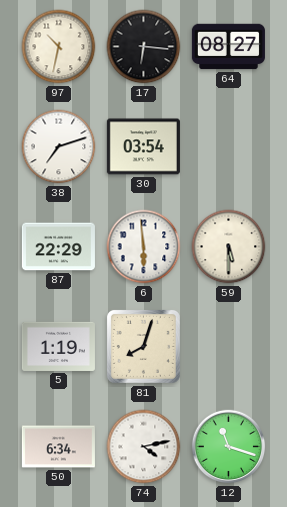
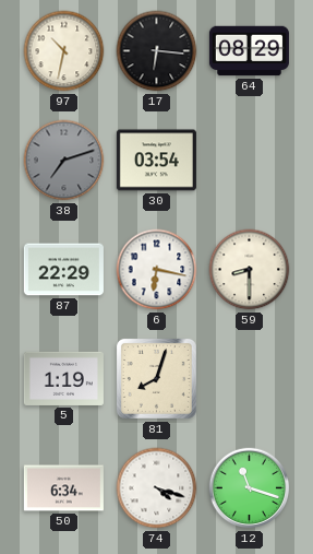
64: 08:27 -> 08:29
38 dial: white -> grey
6: 5:59 -> 6:17
59: 5:30 -> 8:30
74: 4:13 -> 4:18
